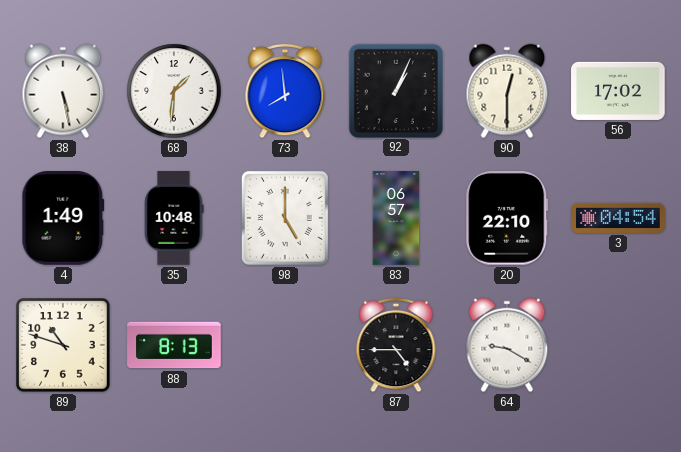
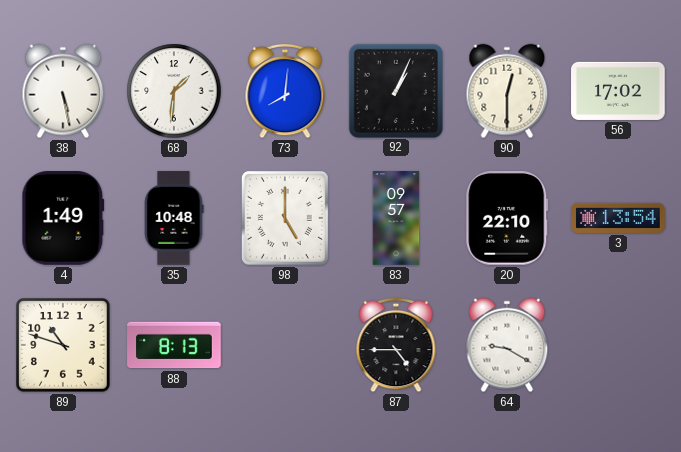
73: 7:59 -> 8:01
83: 06:57 -> 09:57
3: 04:54 -> 13:54
